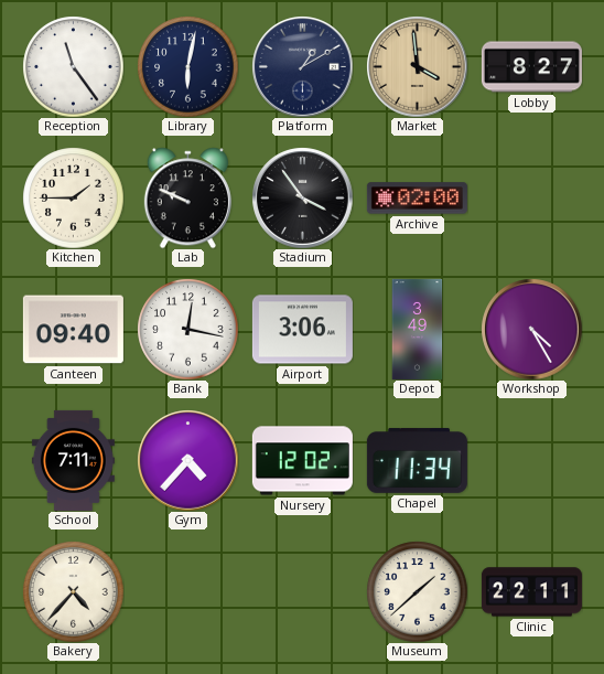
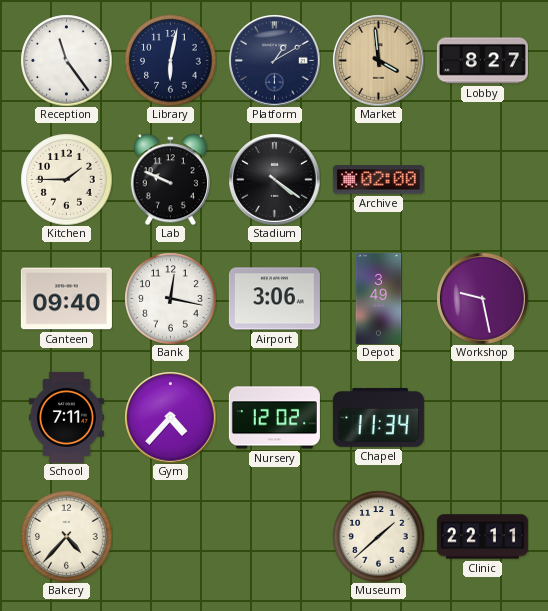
Stadium: 3:54 -> 4:21
Workshop: 4:25 -> 9:28
